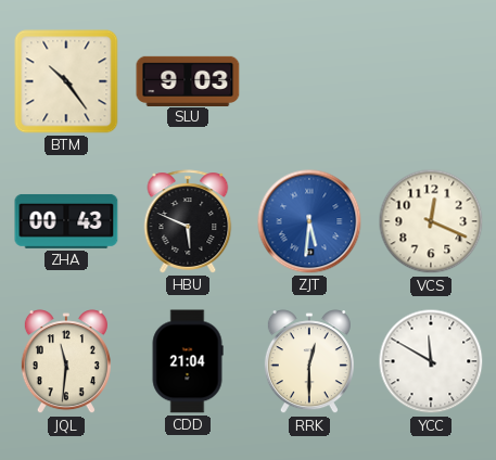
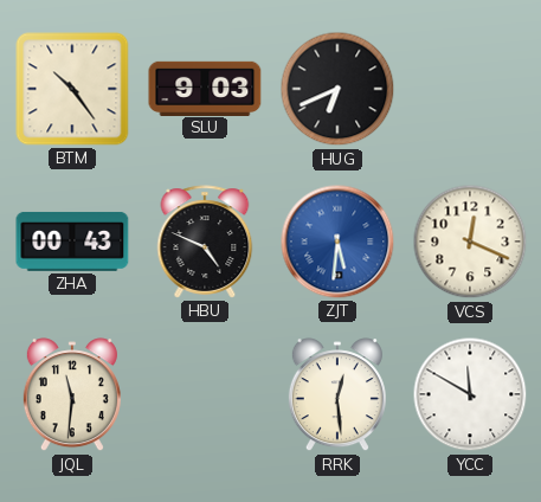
HUG: none -> 6:41
HBU: 5:49 -> 4:49
CDD: 21:04 -> none
RRK: 12:30 -> 12:29
